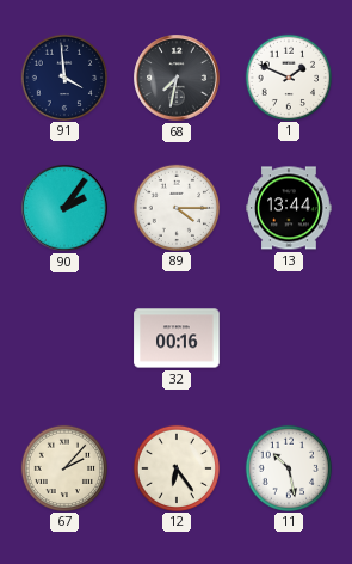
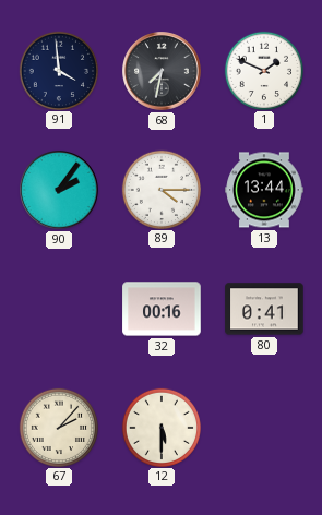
80: none -> 0:41
12: 6:24 -> 5:30
11: 10:28 -> none
